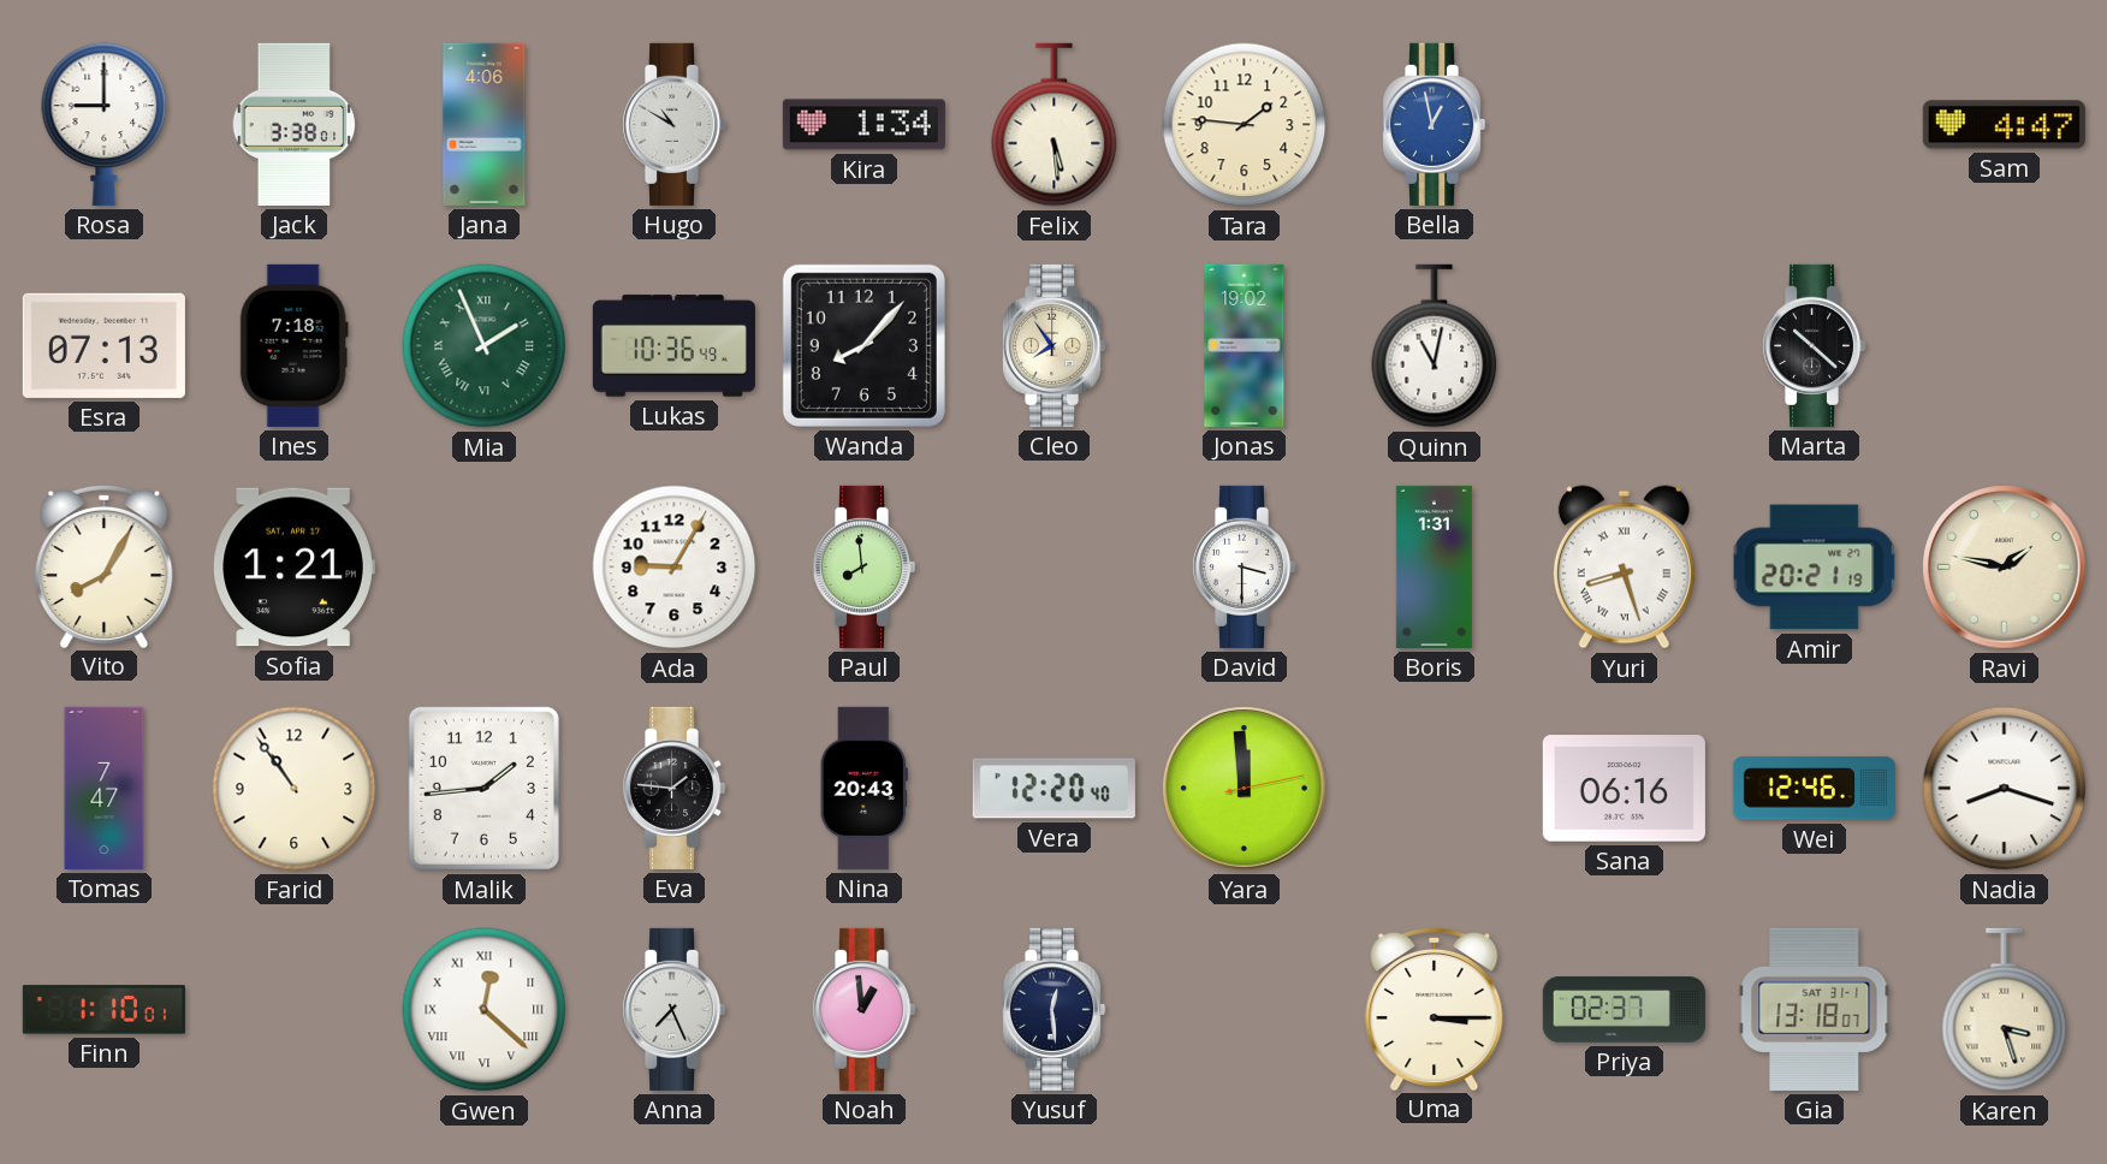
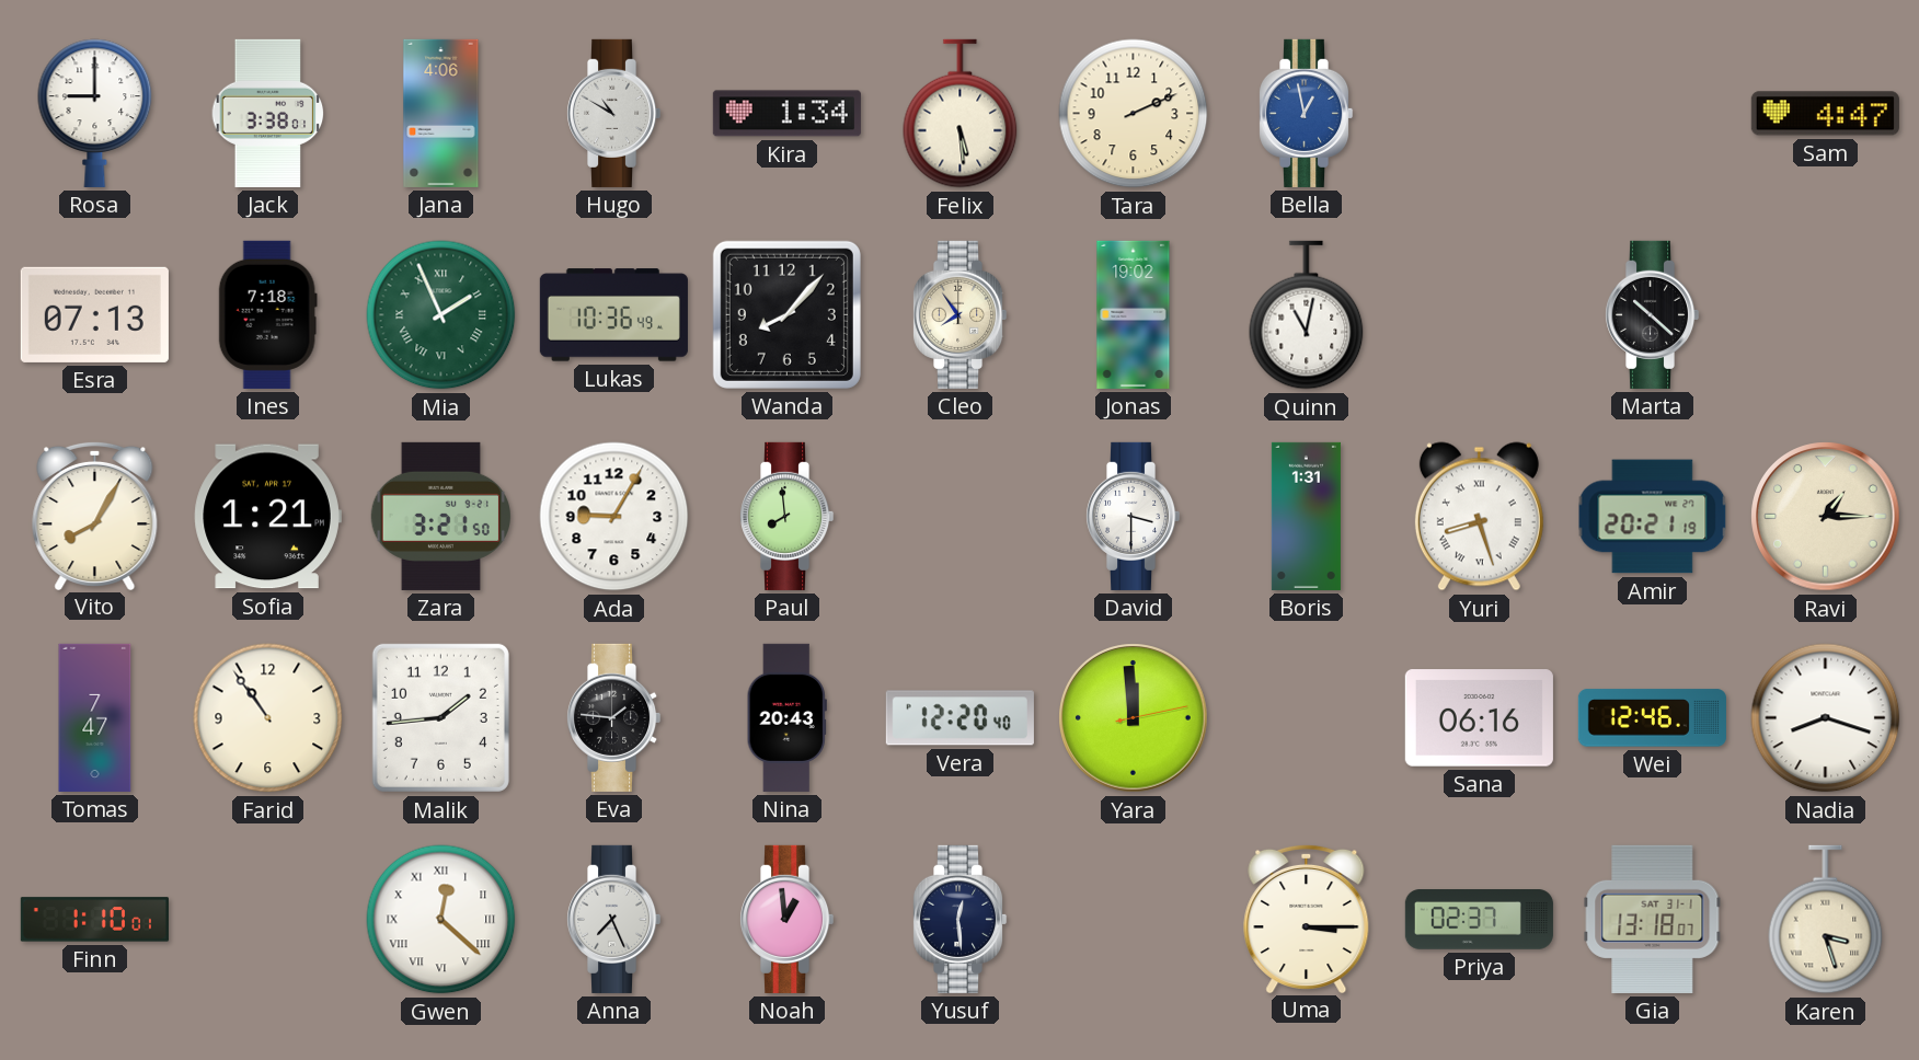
Tara: 1:46 -> 2:11
Zara: none -> 3:21
Ravi: 1:47 -> 1:15
